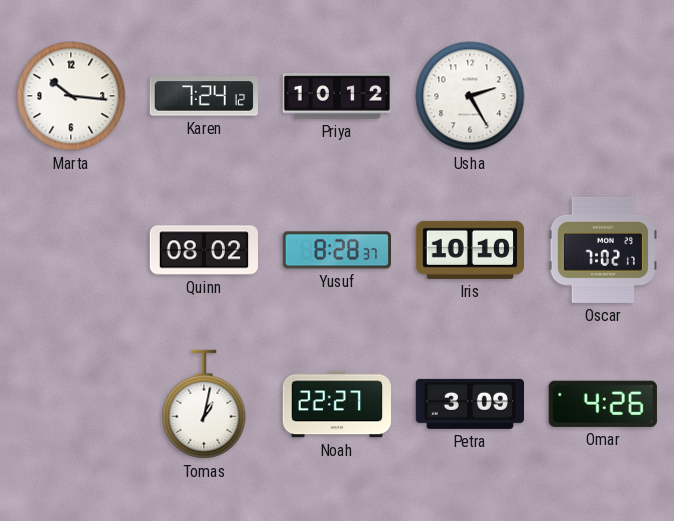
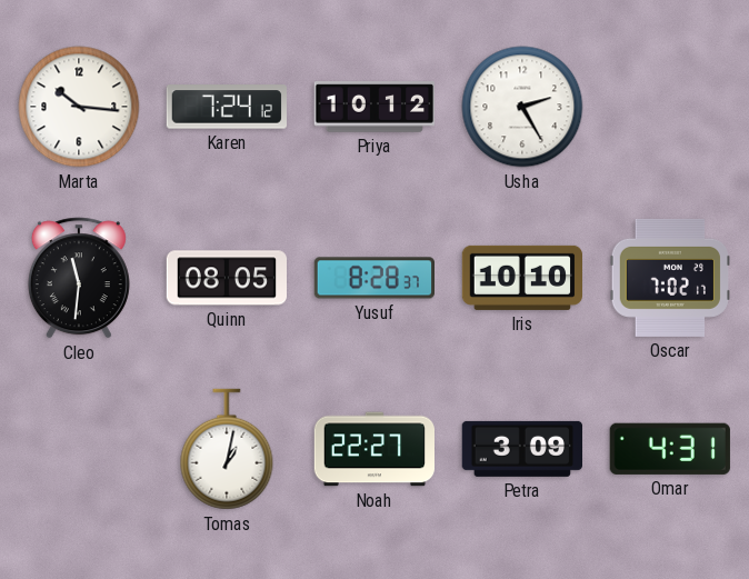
Cleo: none -> 11:31
Quinn: 08:02 -> 08:05
Omar: 4:26 -> 4:31
